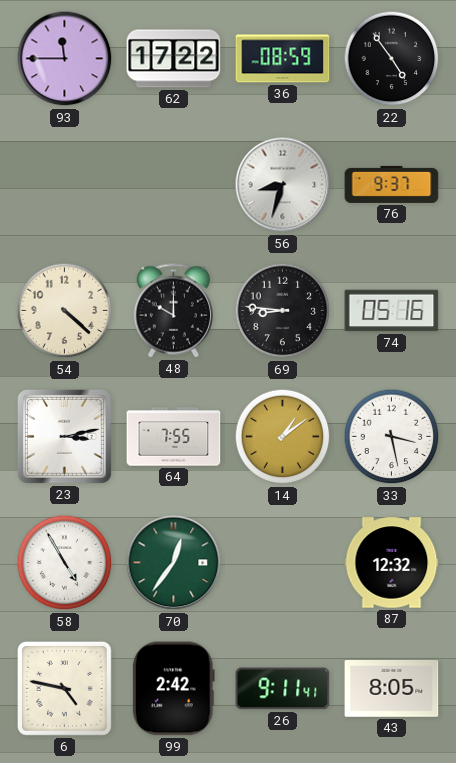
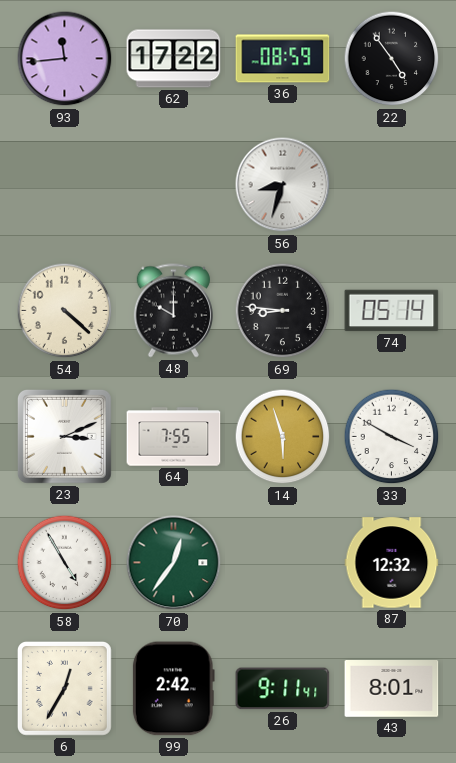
93: 11:45 -> 11:44
76: 9:37 -> none
74: 05:16 -> 05:14
23: 3:13 -> 3:11
14: 1:09 -> 5:57
33: 3:28 -> 3:50
6: 4:47 -> 12:35
43: 8:05 -> 8:01
